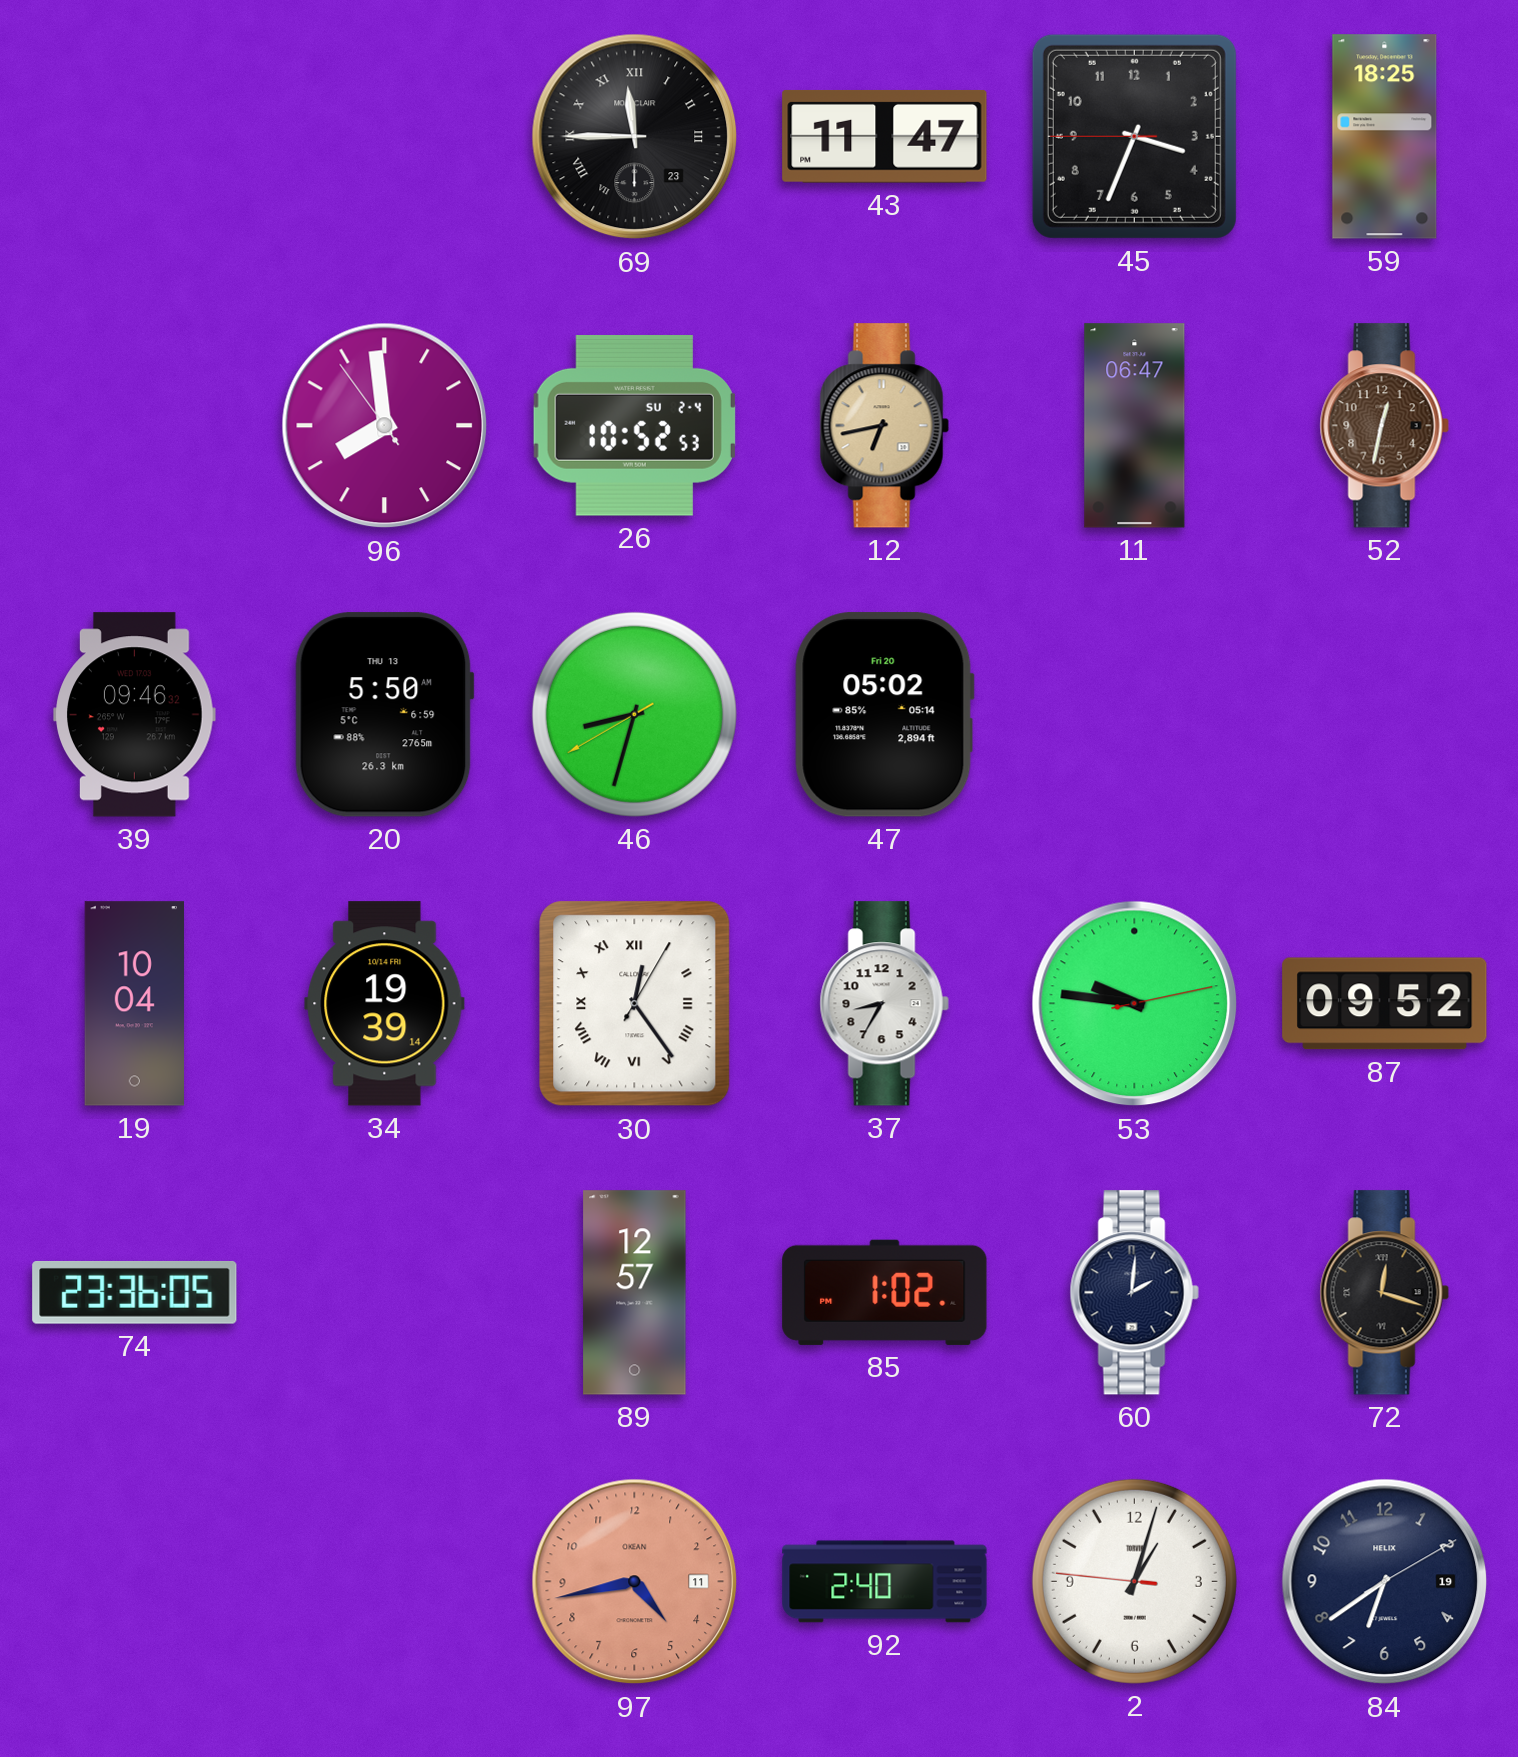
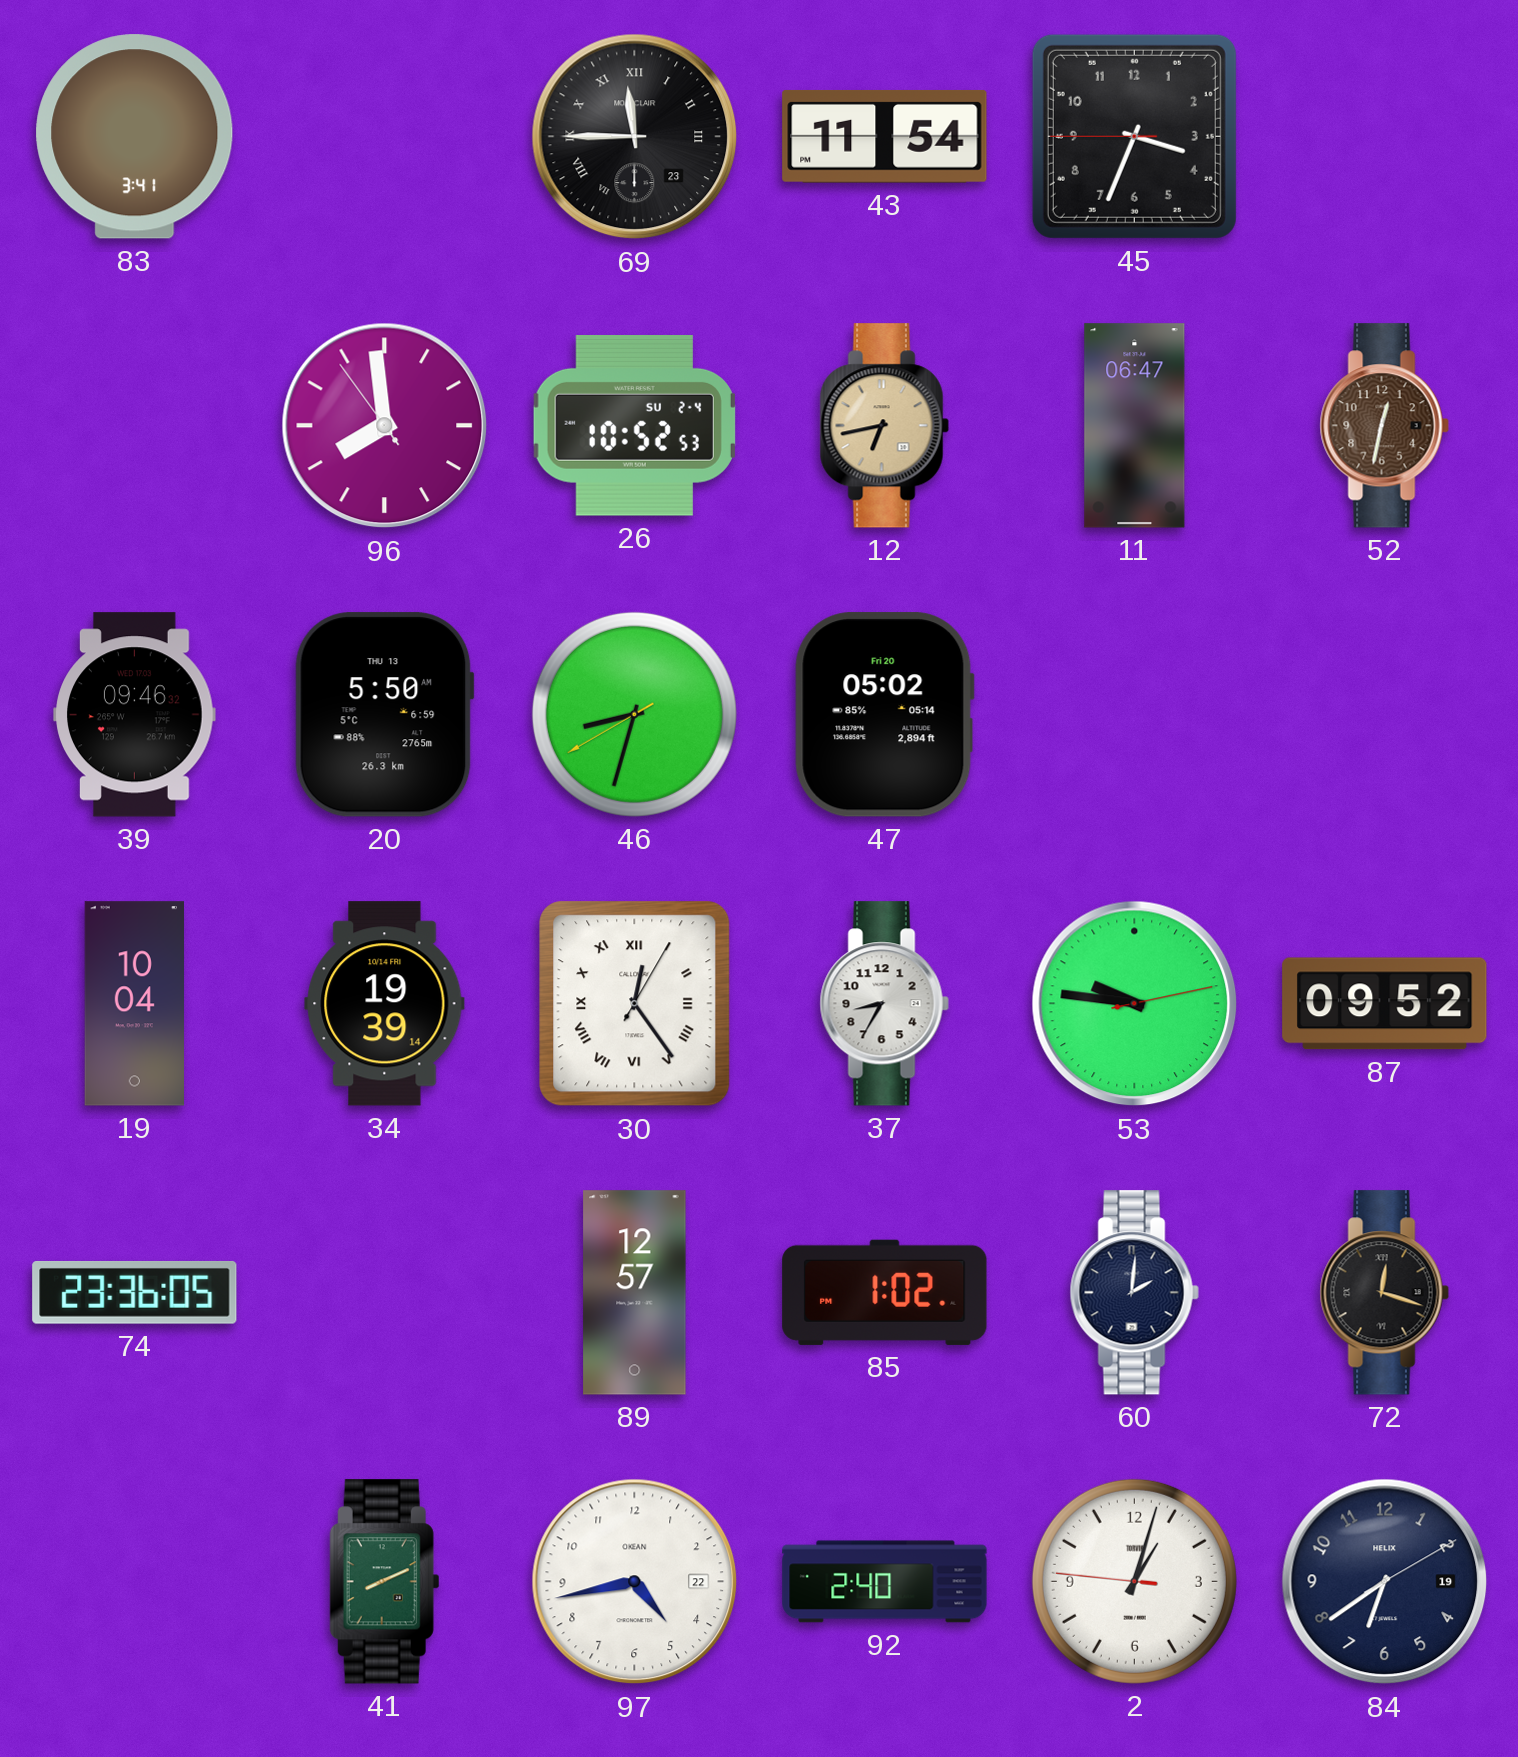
83: none -> 3:41
43: 11:47 -> 11:54
59: 18:25 -> none
41: none -> 8:11
97 date: 11 -> 22
97 dial: salmon -> white
